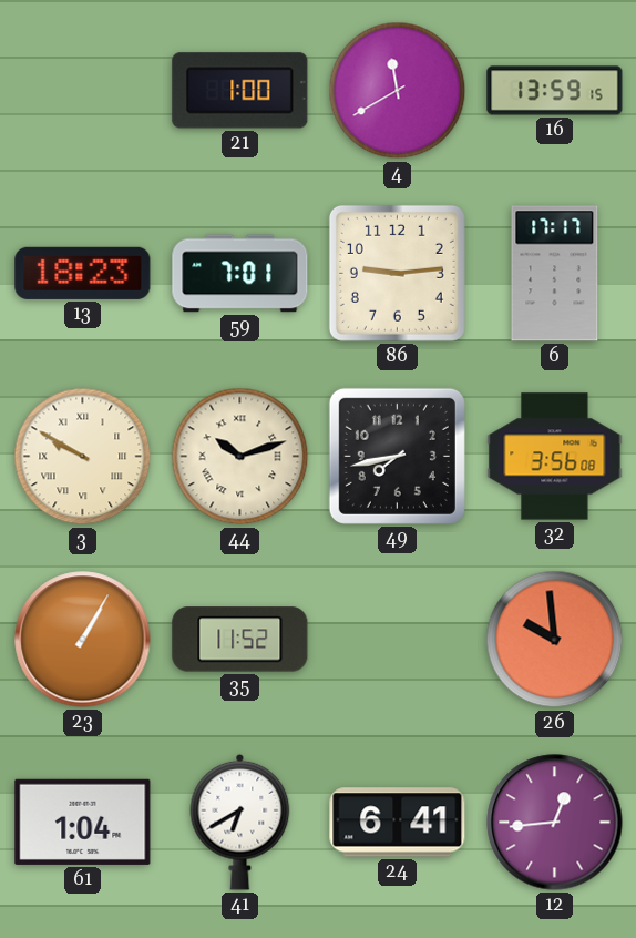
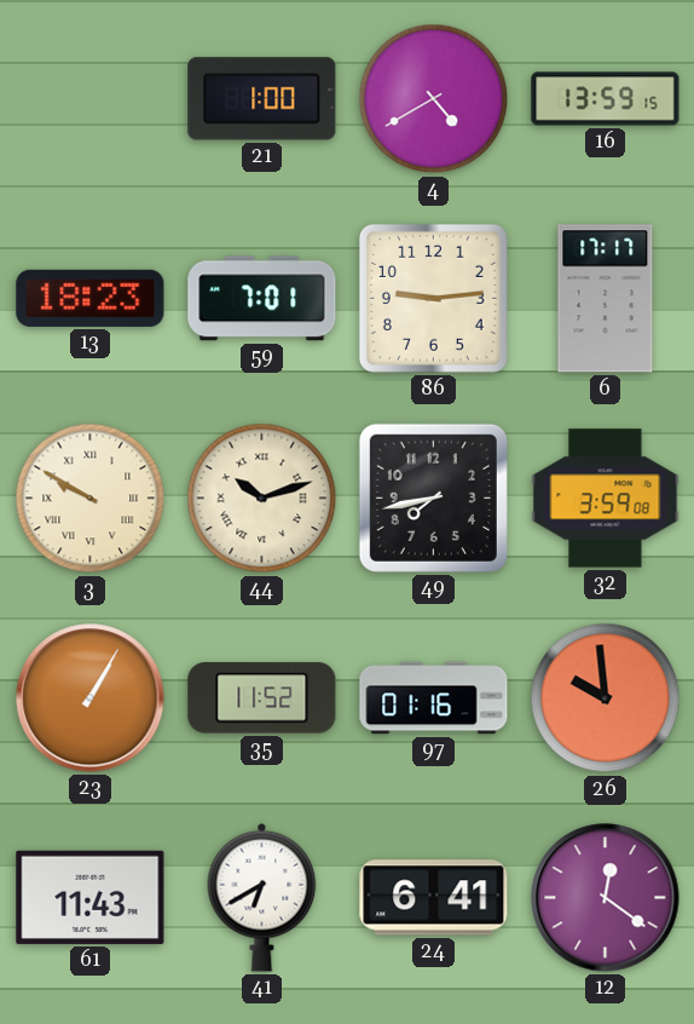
4: 11:40 -> 4:40
32: 3:56 -> 3:59
97: none -> 01:16
61: 1:04 -> 11:43
12: 12:44 -> 12:21
